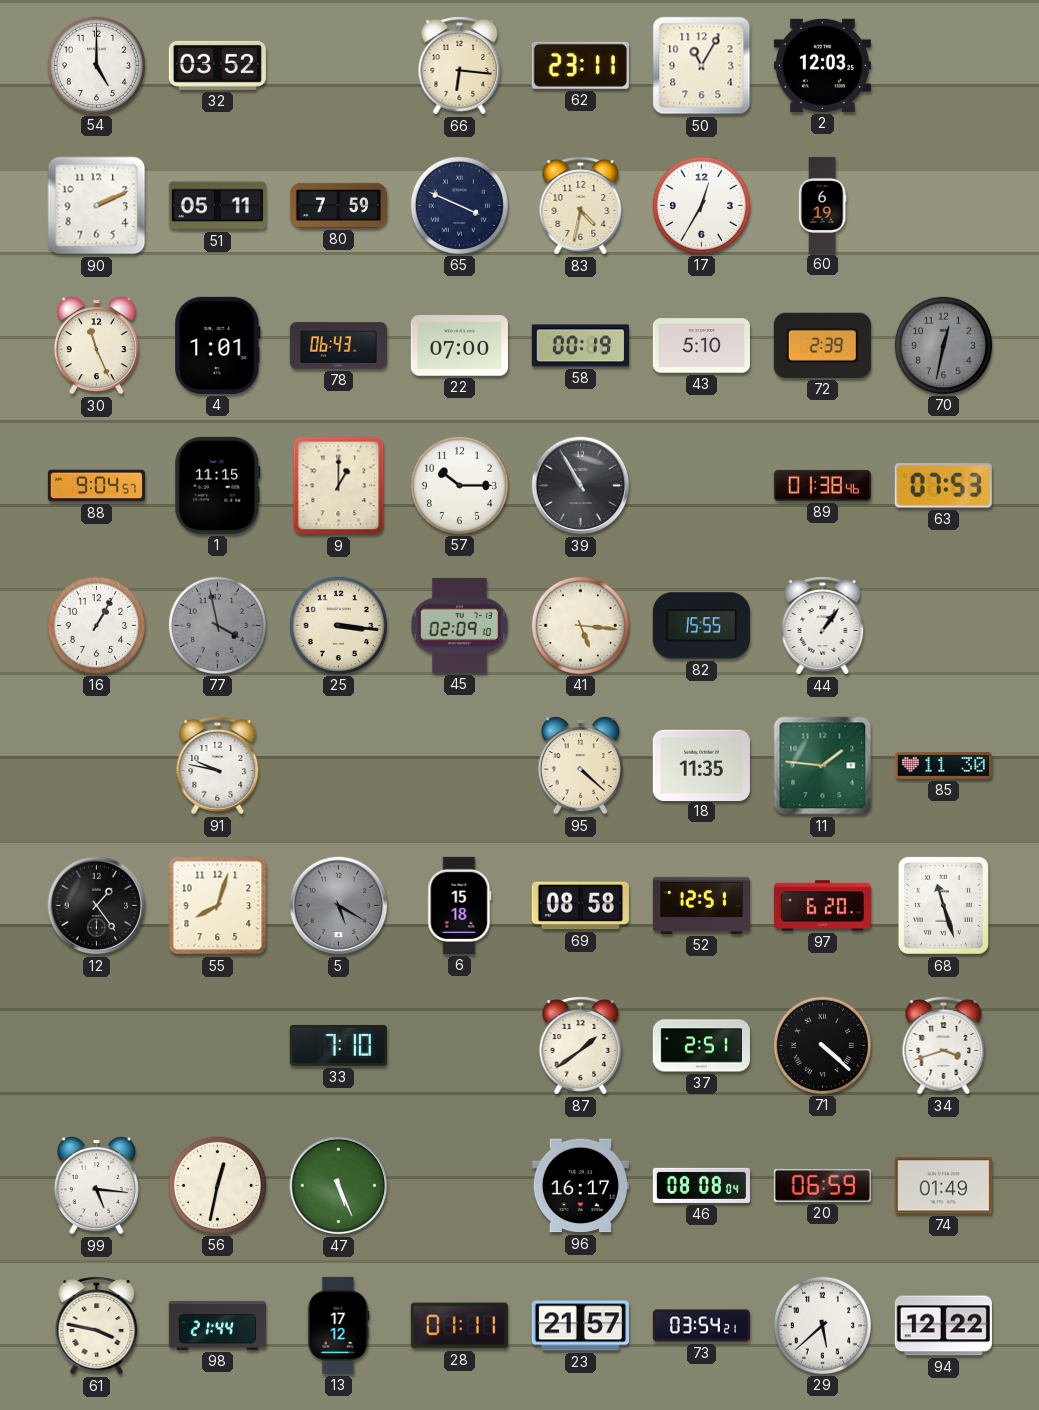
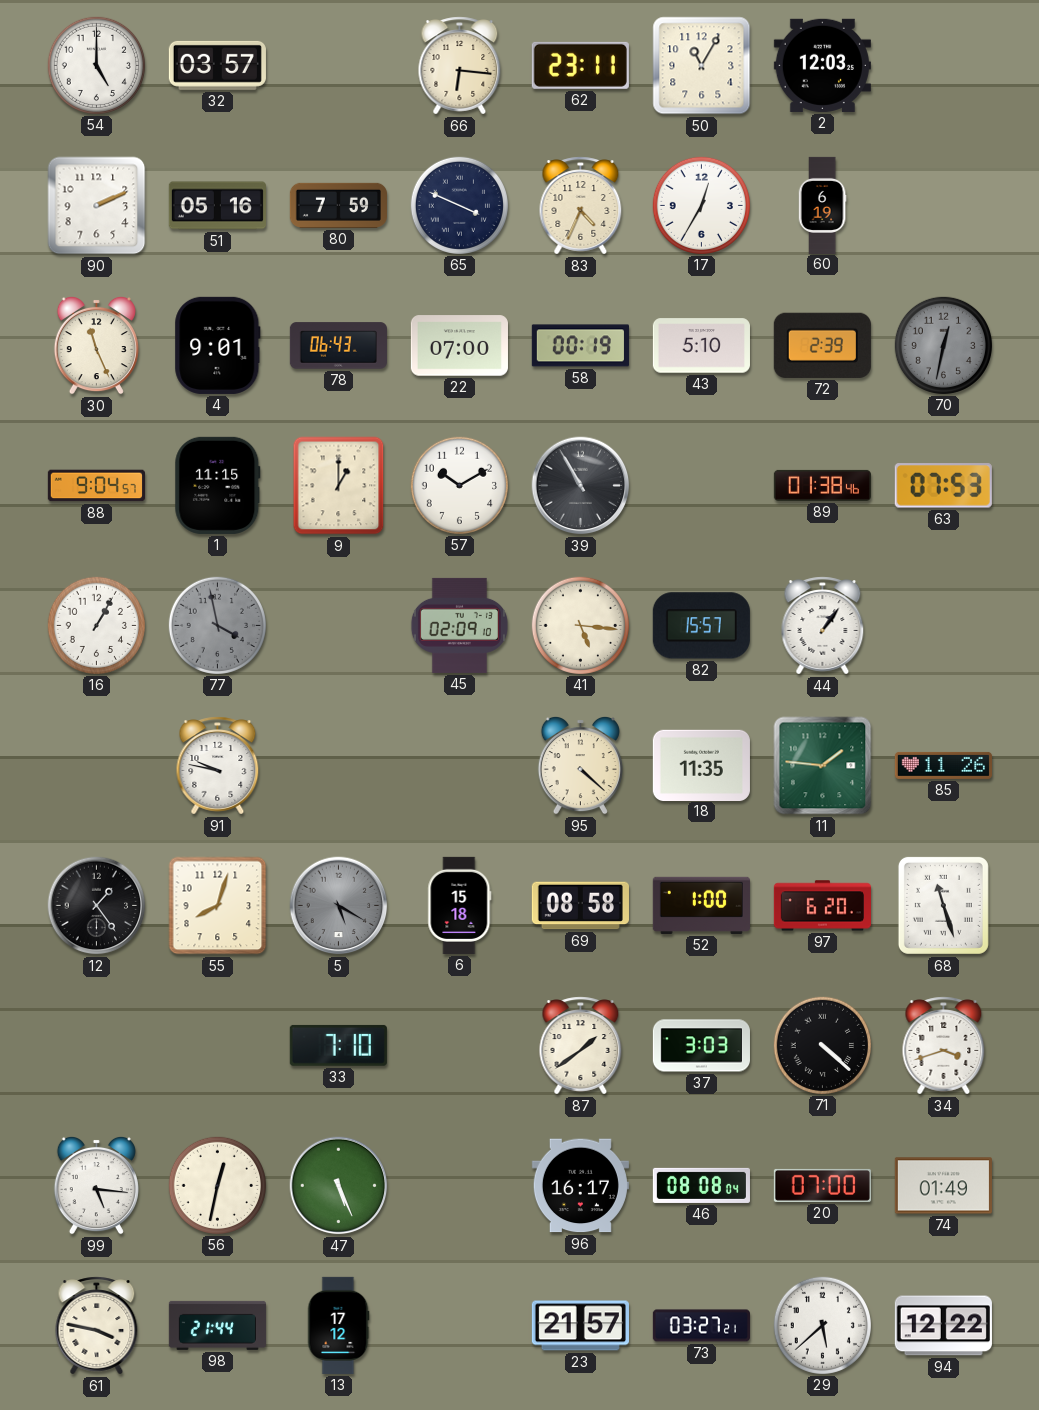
32: 03:52 -> 03:57
51: 05:11 -> 05:16
83: 4:32 -> 4:34
4: 1:01 -> 9:01
57: 10:15 -> 10:10
25: 3:16 -> none
82: 15:55 -> 15:57
85: 11:30 -> 11:26
52: 12:51 -> 1:00
37: 2:51 -> 3:03
20: 06:59 -> 07:00
28: 01:11 -> none
73: 03:54 -> 03:27
